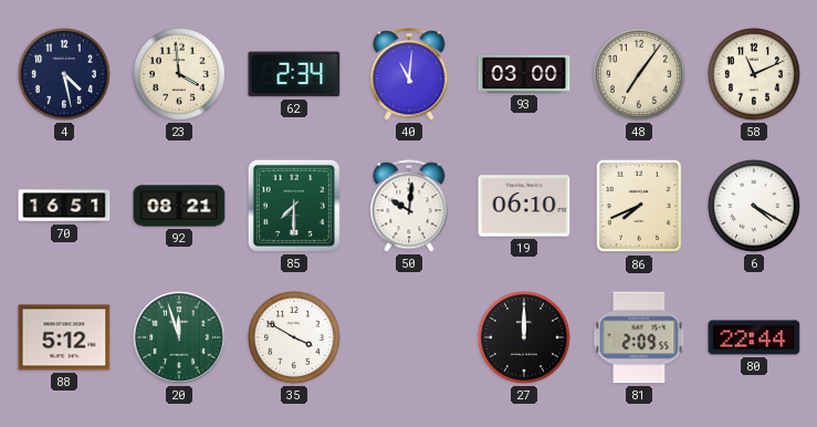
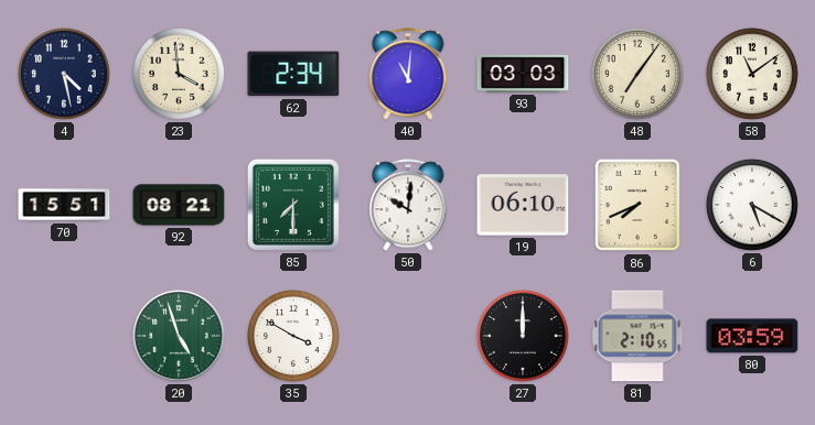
93: 03:00 -> 03:03
58: 11:11 -> 11:09
70: 16:51 -> 15:51
6: 4:20 -> 5:20
88: 5:12 -> none
20: 11:57 -> 4:57
81: 2:09 -> 2:10
80: 22:44 -> 03:59
